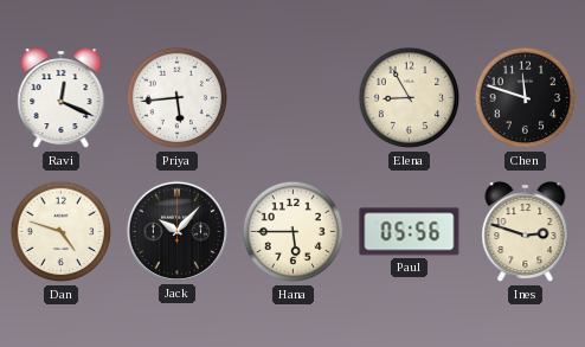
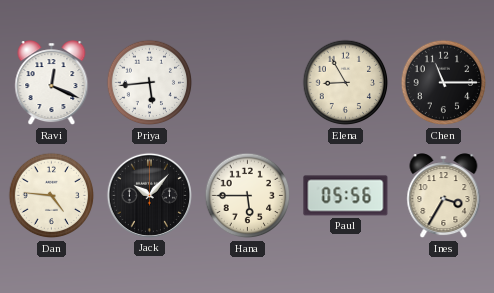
Chen: 11:48 -> 11:15
Dan: 4:48 -> 4:46
Ines: 2:48 -> 3:35
